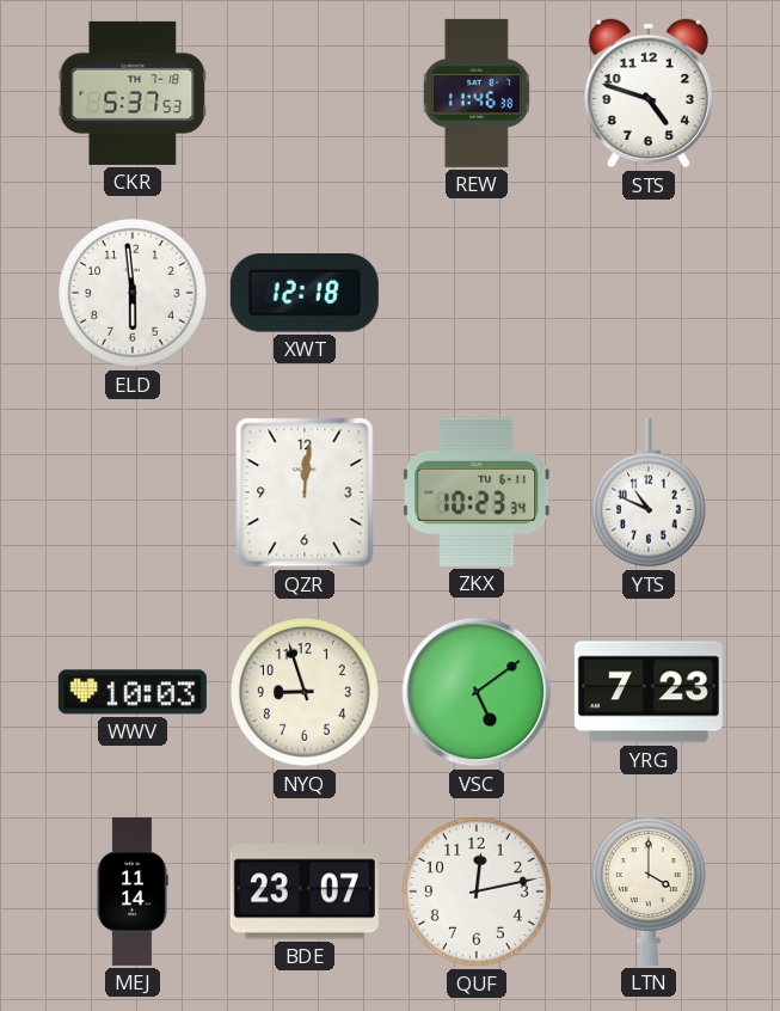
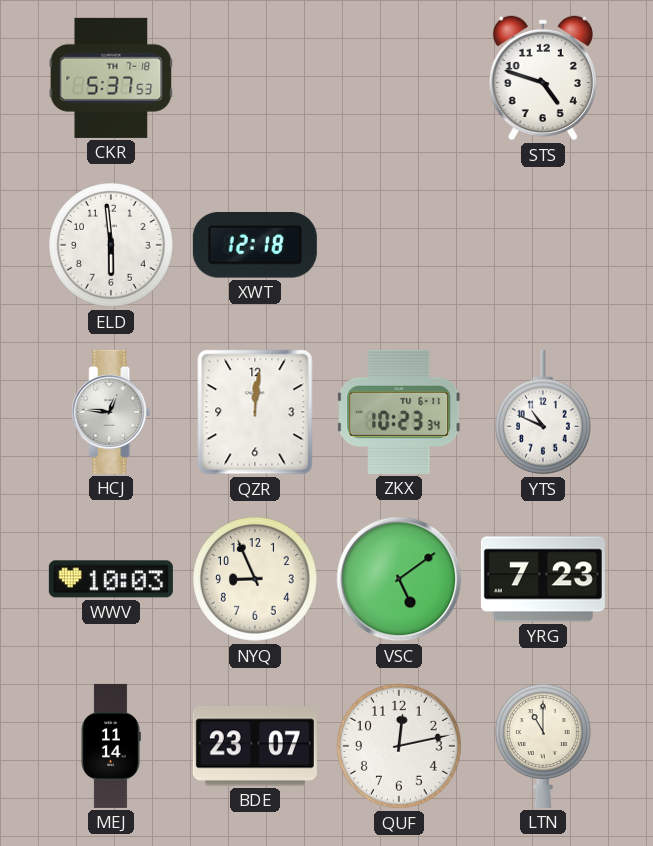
REW: 11:46 -> none
HCJ: none -> 12:46
NYQ: 8:57 -> 8:56
LTN: 4:00 -> 11:00
